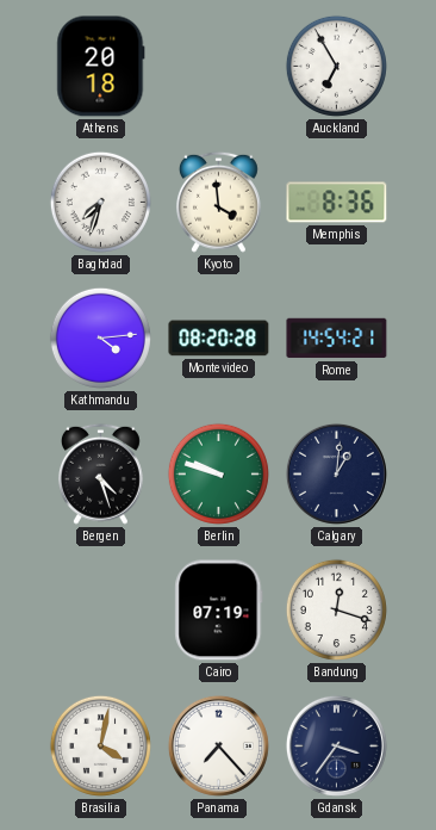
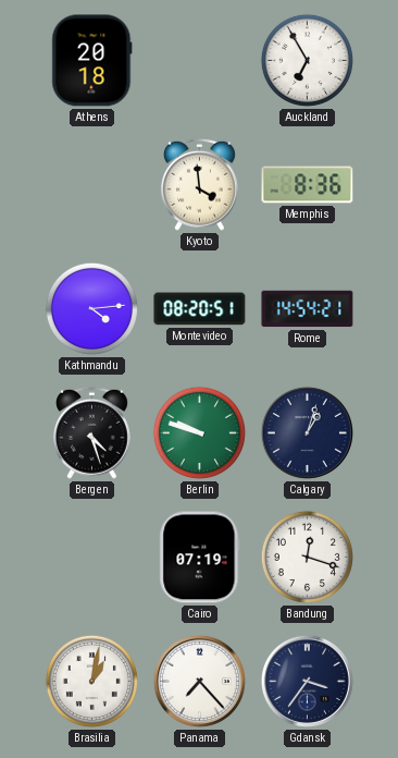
Baghdad: 7:33 -> none
Montevideo: 08:20:28 -> 08:20:51
Calgary: 1:01 -> 1:03
Brasilia: 4:02 -> 1:02
